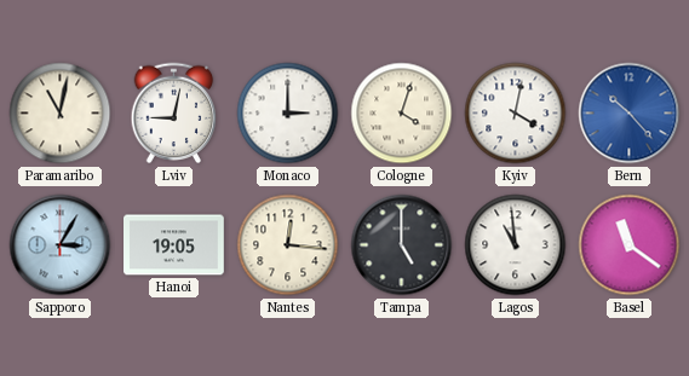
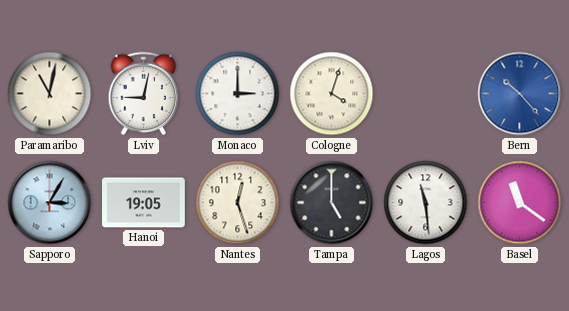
Kyiv: 4:02 -> none
Nantes: 12:16 -> 12:27
Lagos: 10:59 -> 11:29
